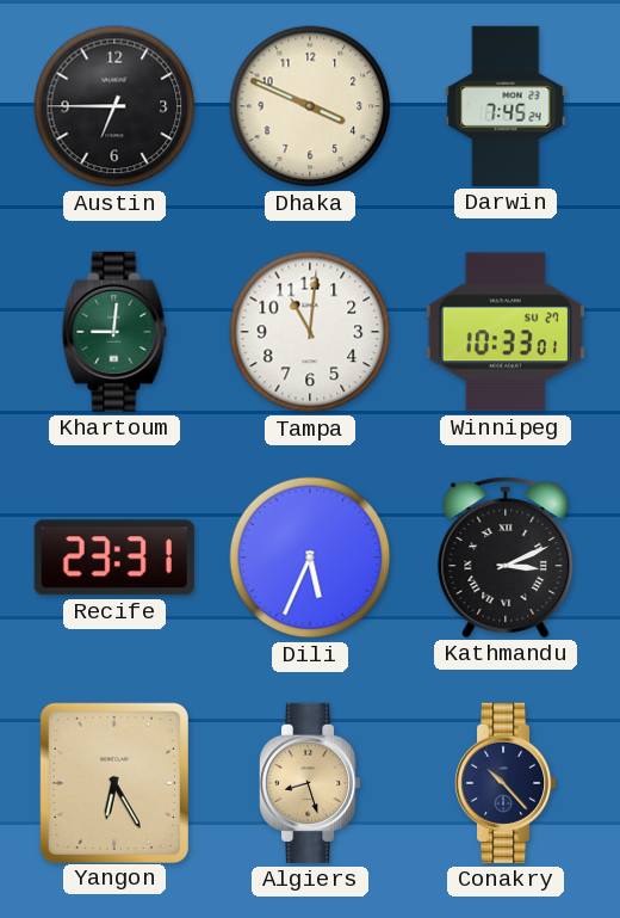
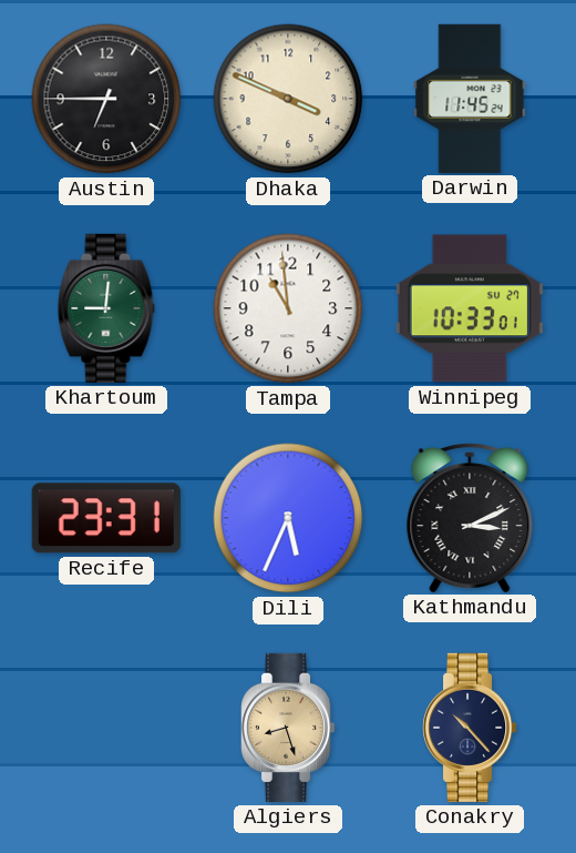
Darwin: 7:45 -> 11:45
Tampa: 11:01 -> 10:59
Yangon: 6:25 -> none
